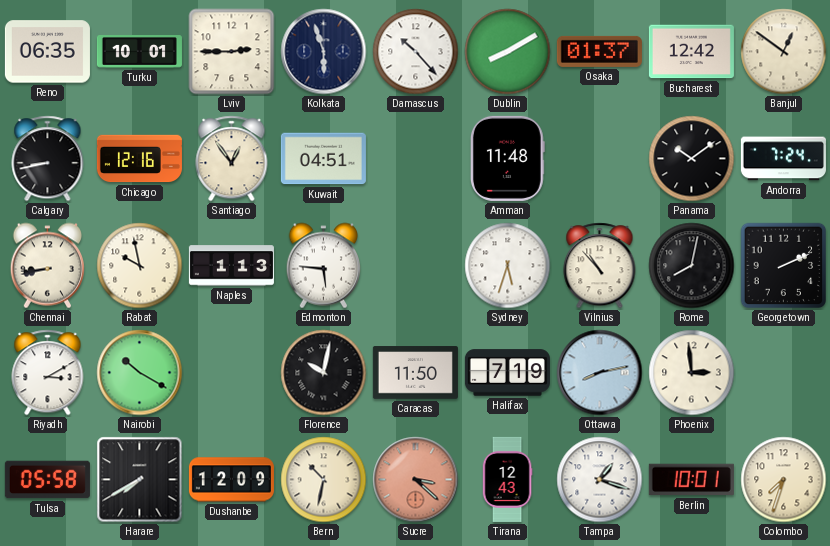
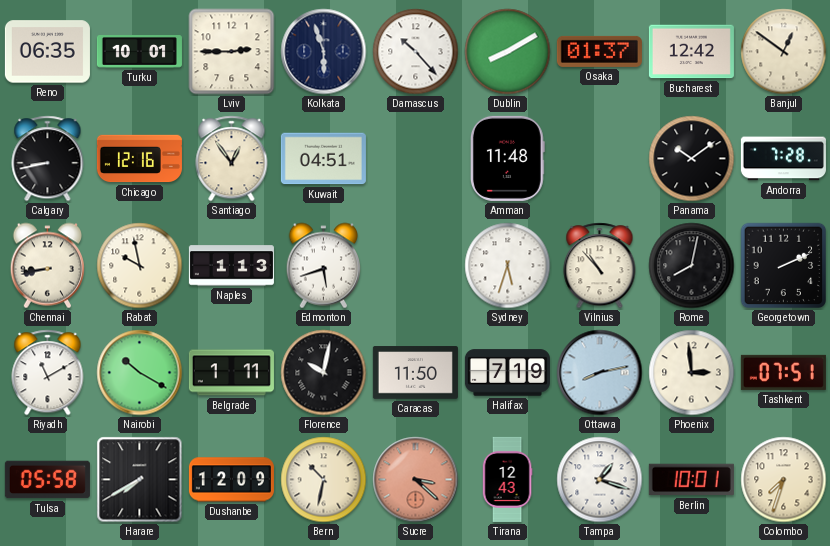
Andorra: 7:24 -> 7:28
Edmonton: 5:46 -> 5:42
Riyadh: 3:10 -> 11:10
Belgrade: none -> 1:11
Tashkent: none -> 07:51
